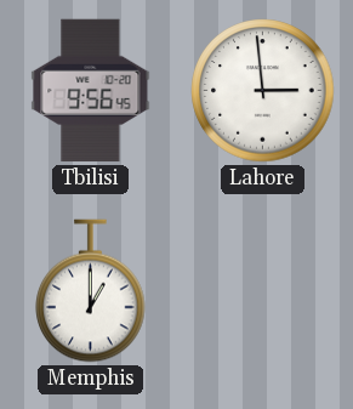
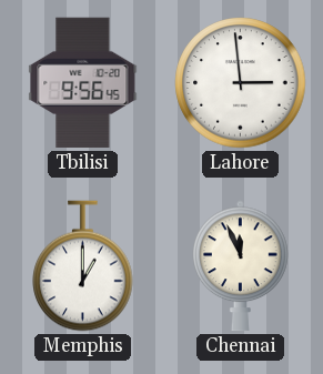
Chennai: none -> 11:56
